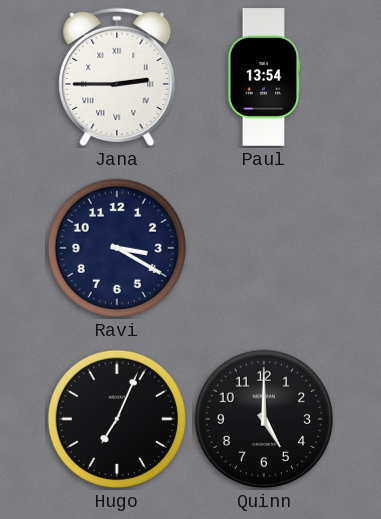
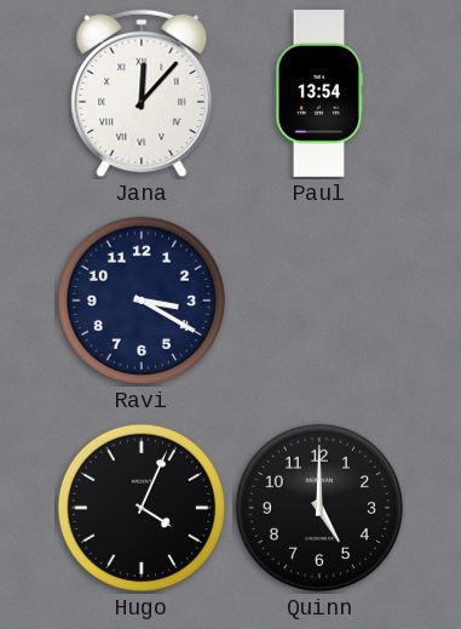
Jana: 2:45 -> 12:07
Hugo: 7:04 -> 4:04
